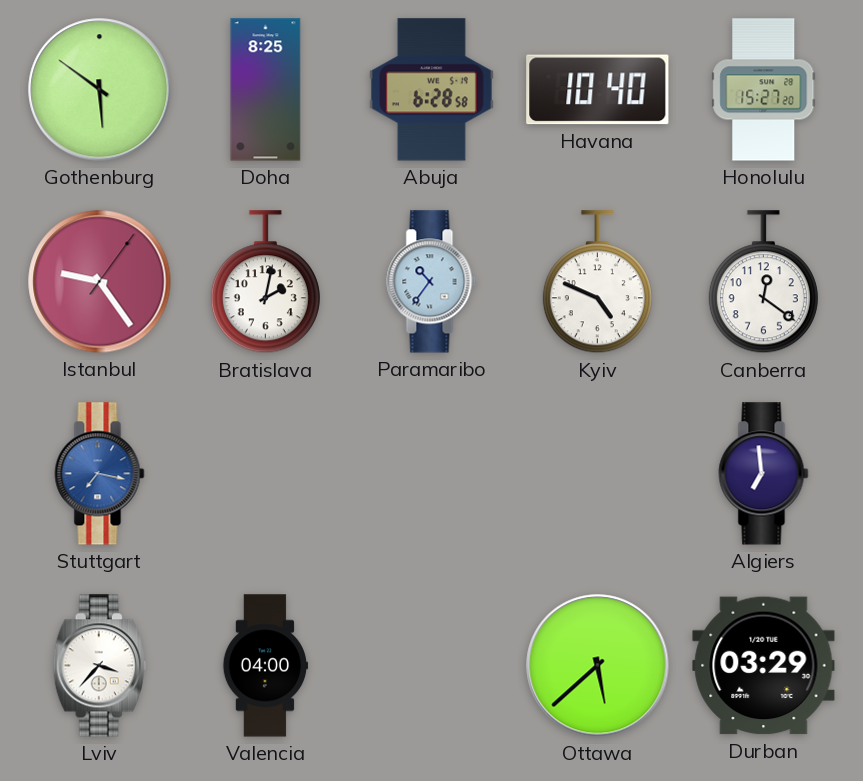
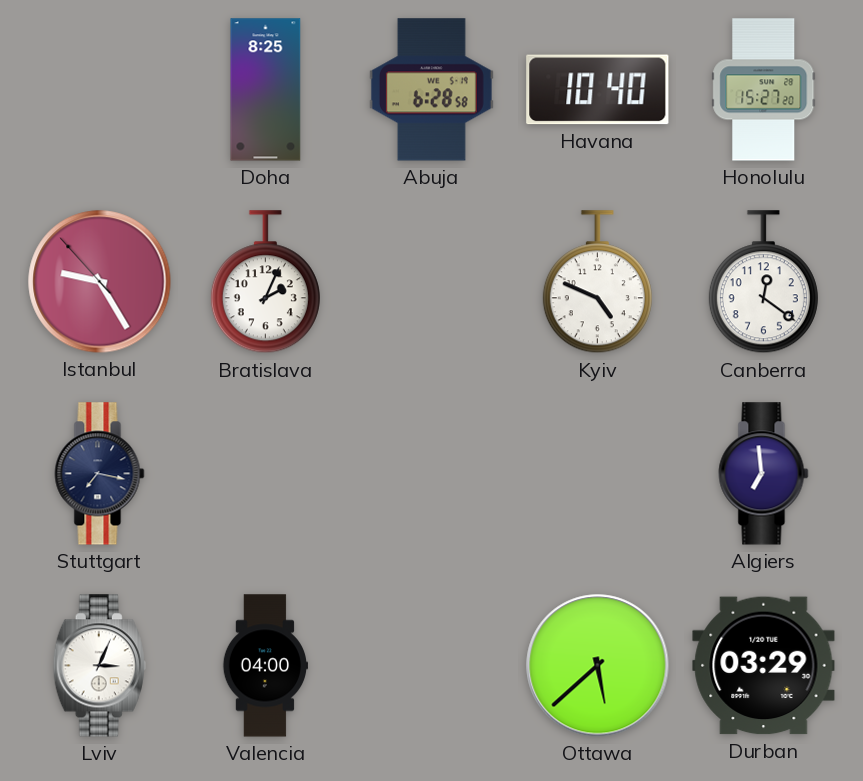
Gothenburg: 5:51 -> none
Istanbul: 9:24:06 -> 9:24:53
Bratislava: 2:02 -> 2:04
Paramaribo: 10:36 -> none
Stuttgart dial: blue -> navy
Lviv: 3:37 -> 3:04
